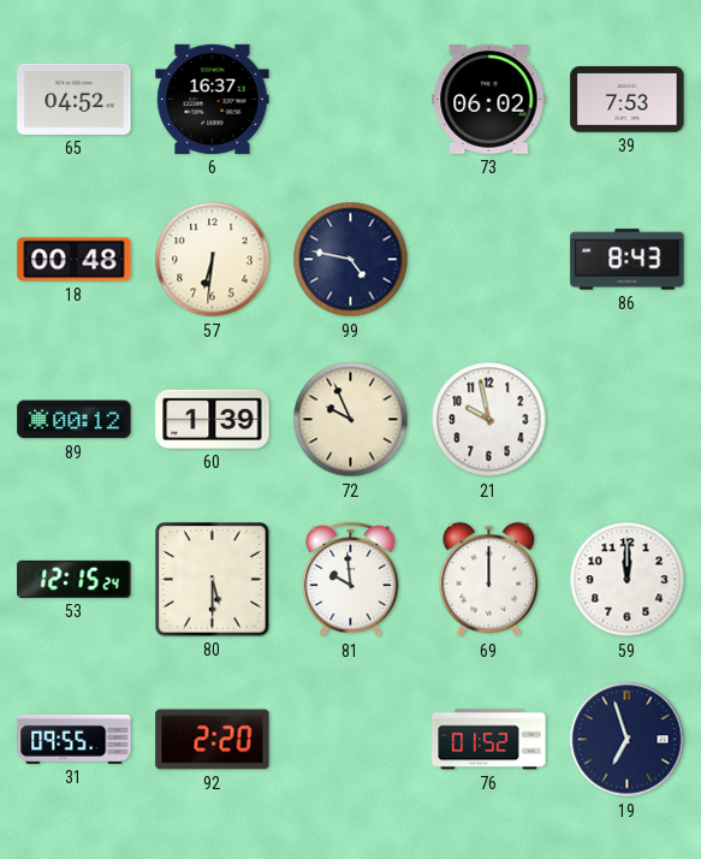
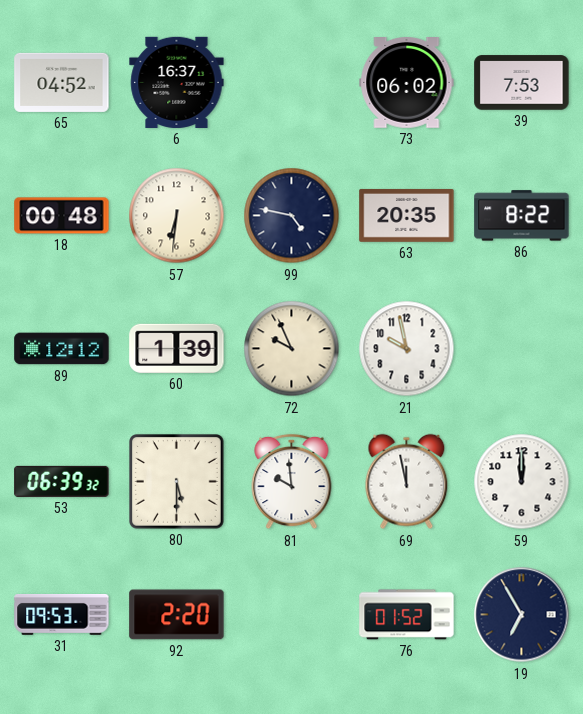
63: none -> 20:35
86: 8:43 -> 8:22
89: 00:12 -> 12:12
53: 12:15 -> 06:39
69: 12:00 -> 11:58
31: 09:55 -> 09:53
19: 6:57 -> 6:55
